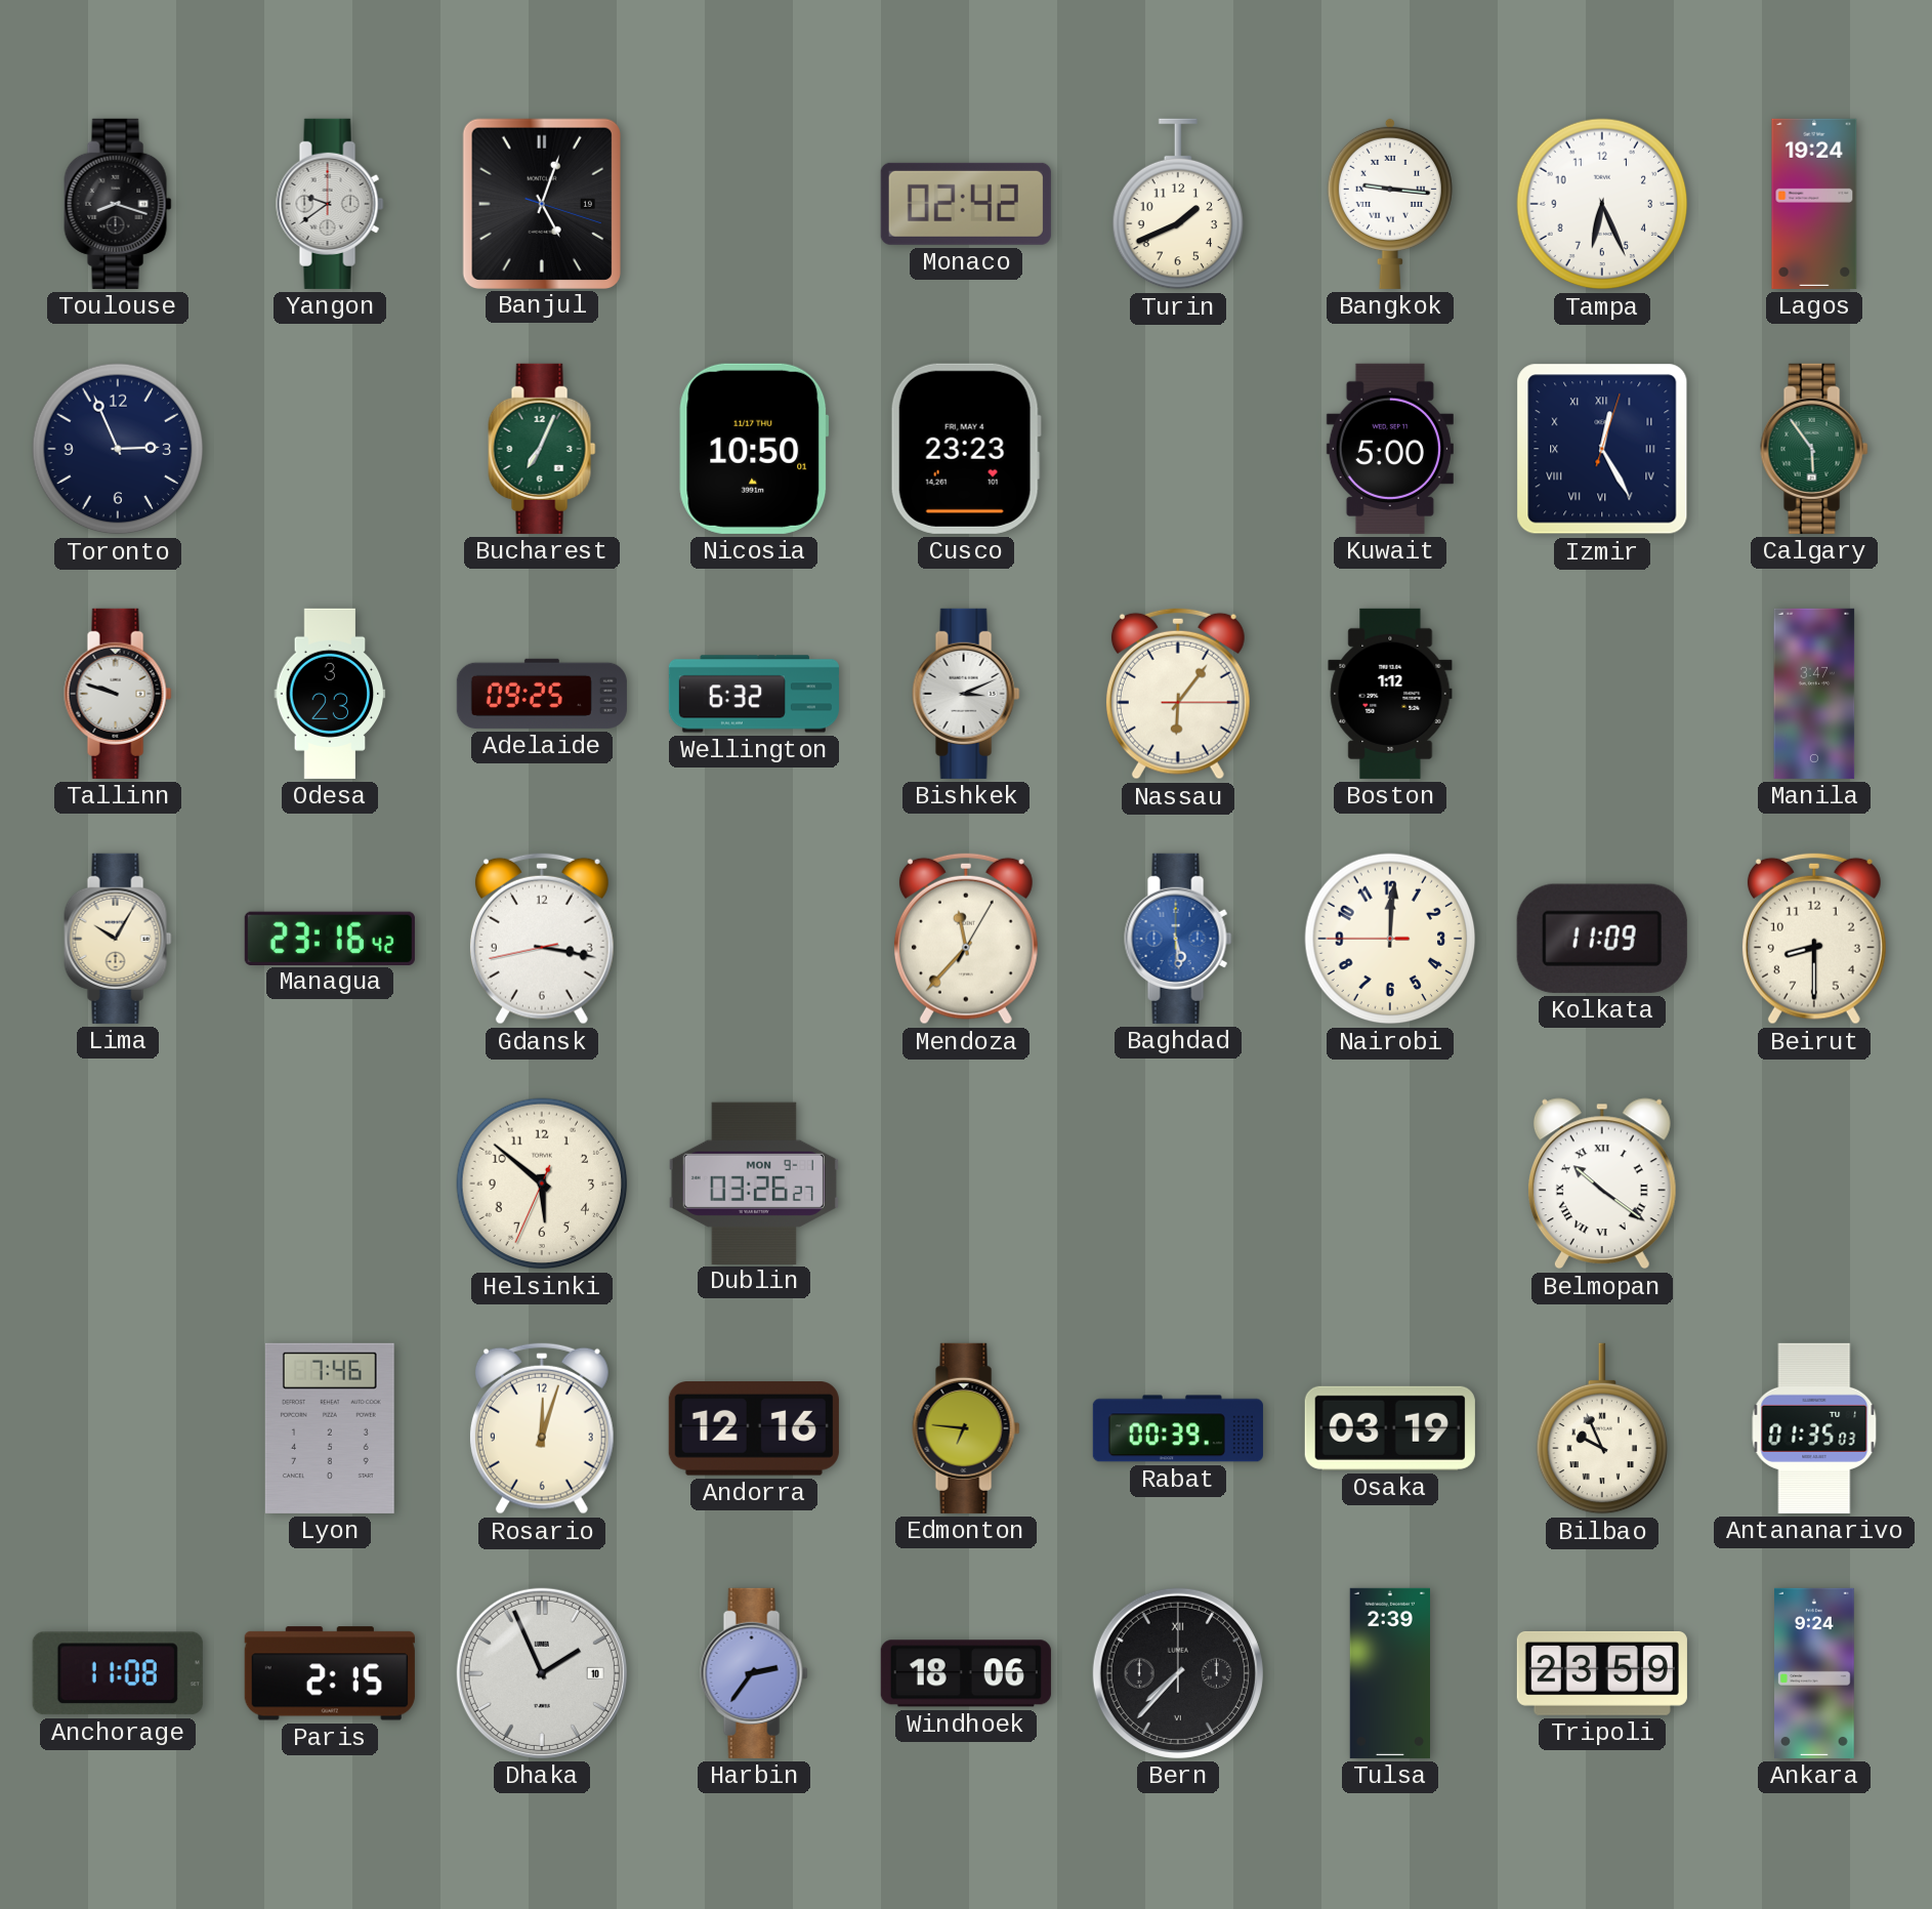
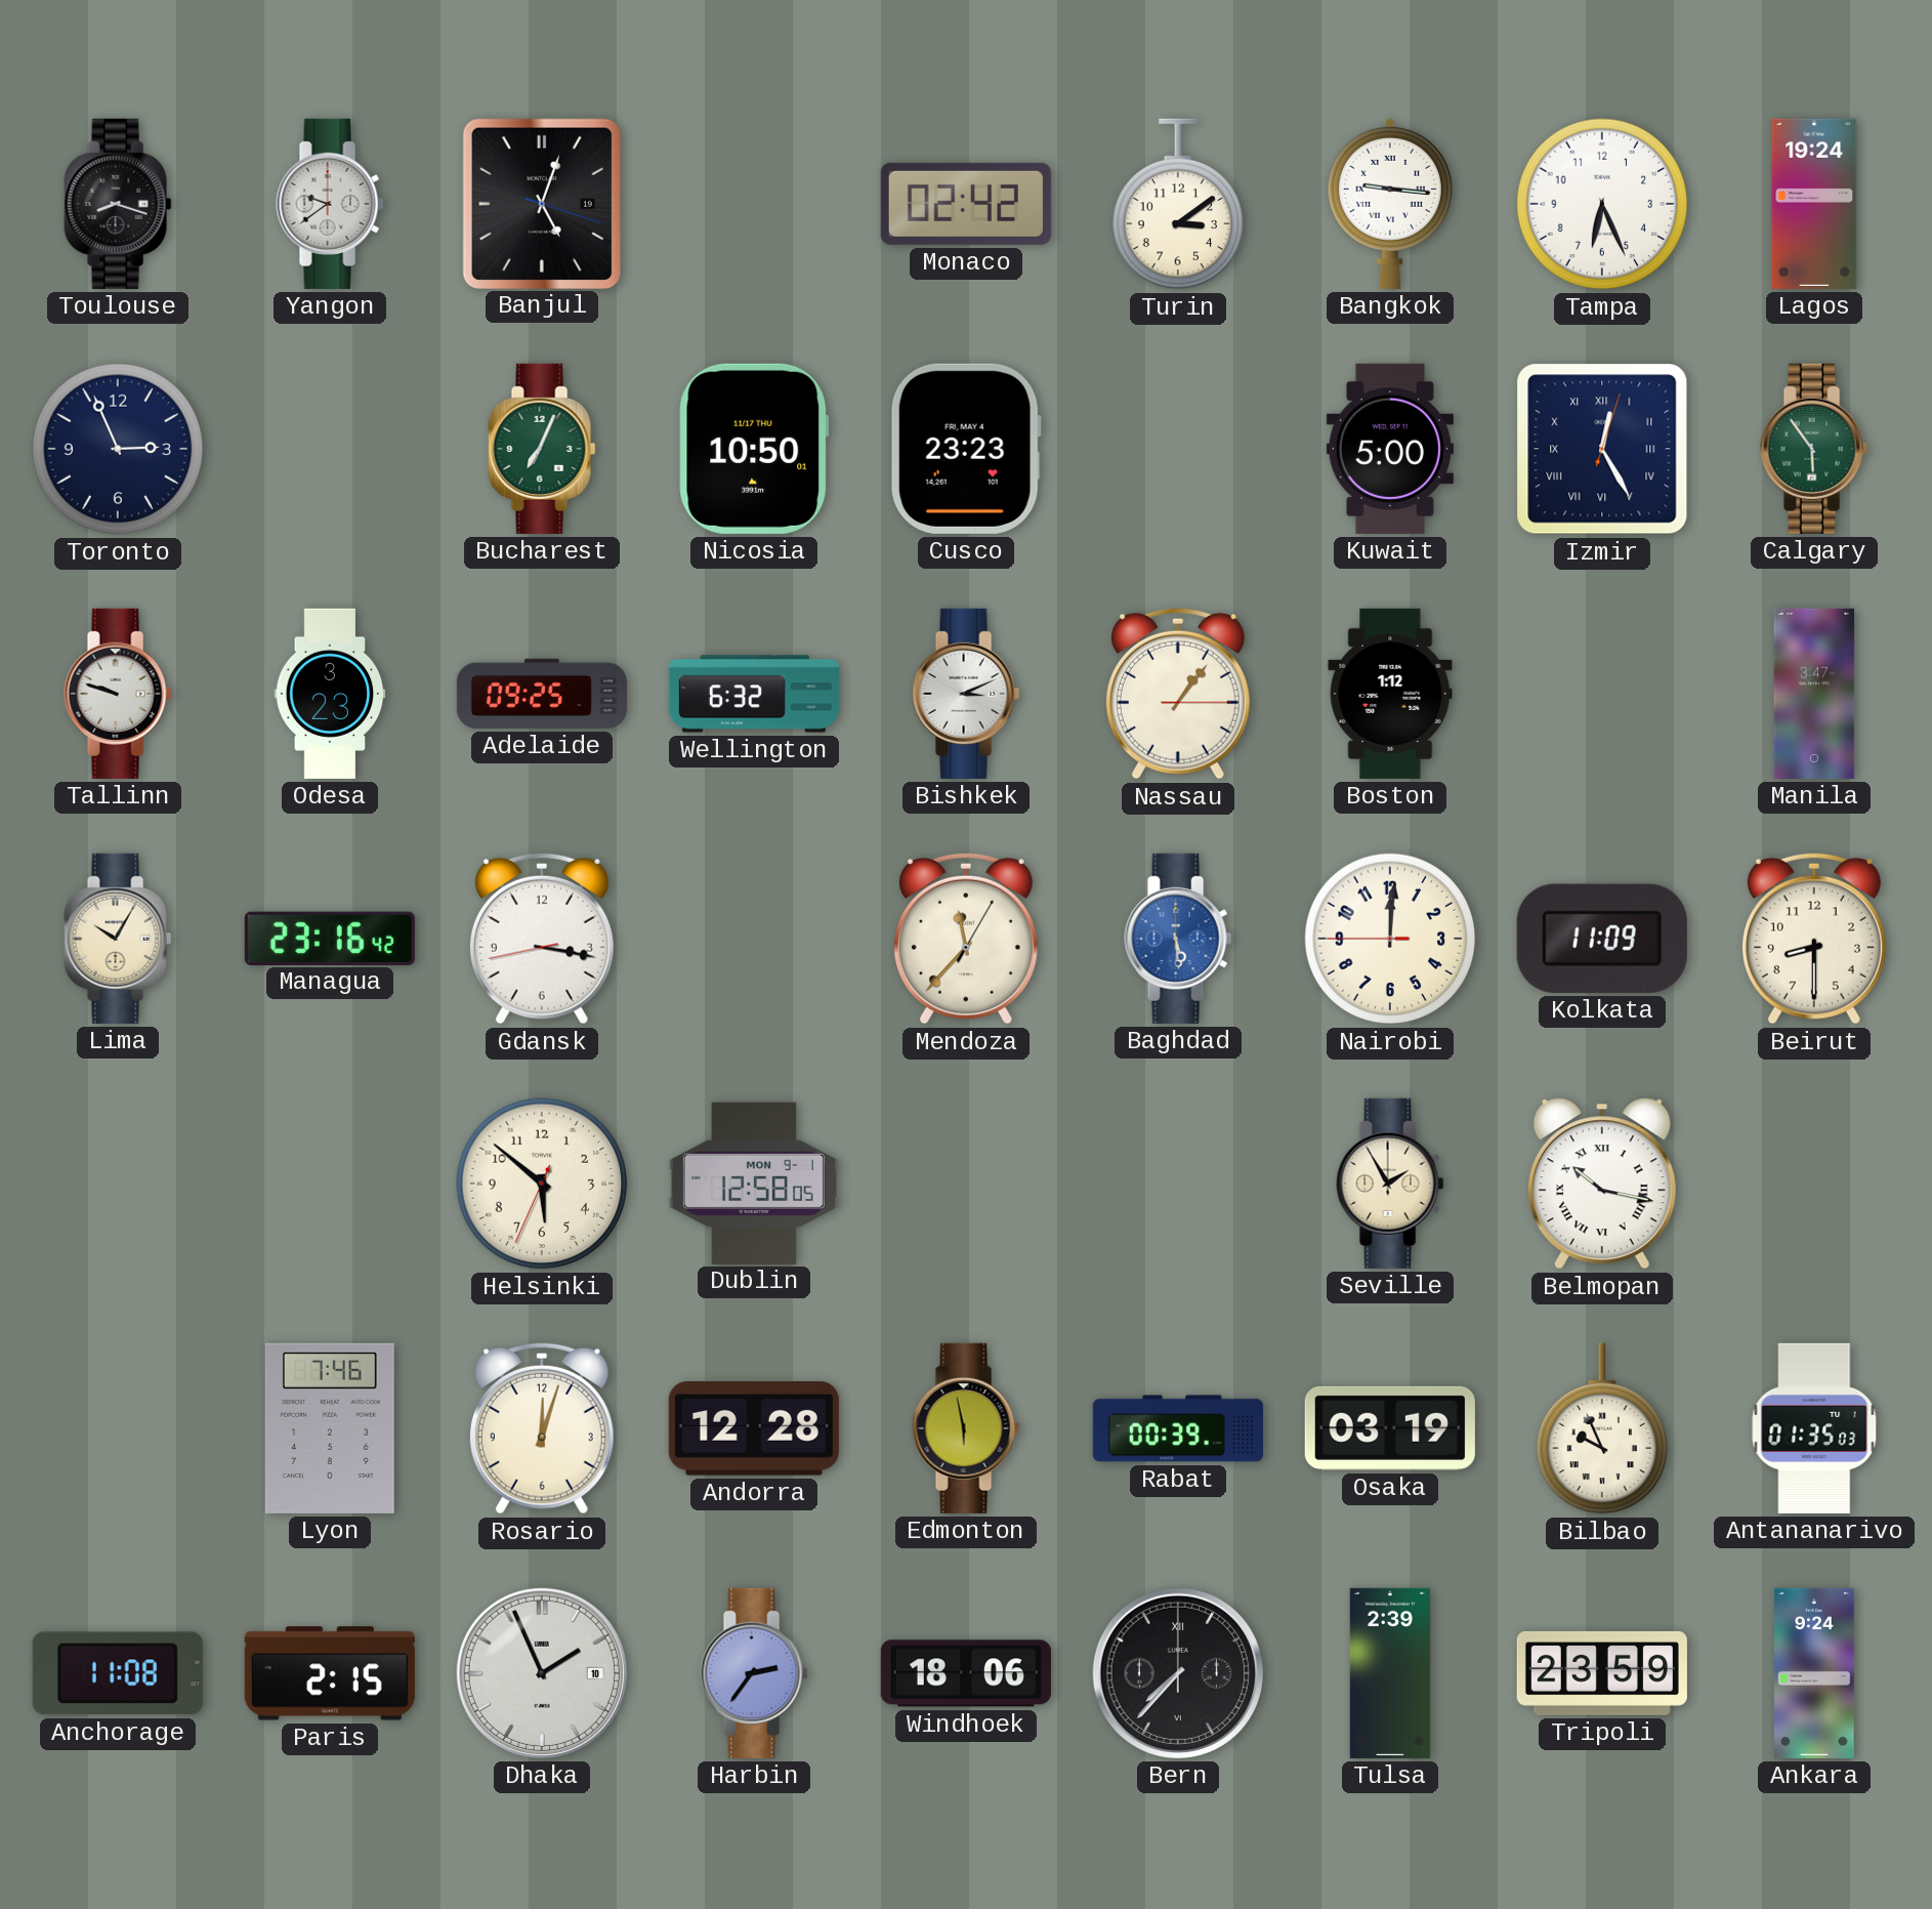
Turin: 1:41 -> 3:09
Nassau: 6:06 -> 1:06
Dublin: 03:26 -> 12:58
Seville: none -> 1:55
Belmopan: 10:21 -> 10:17
Andorra: 12:16 -> 12:28
Edmonton: 6:46 -> 5:58
